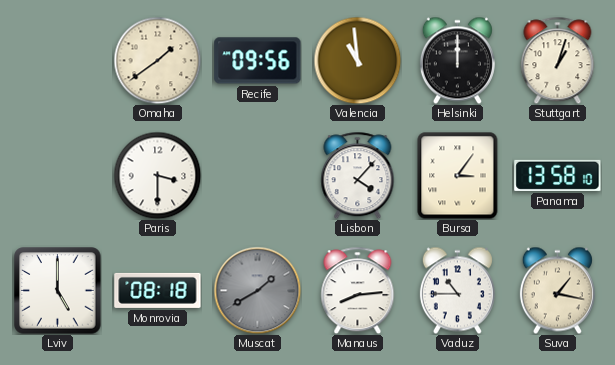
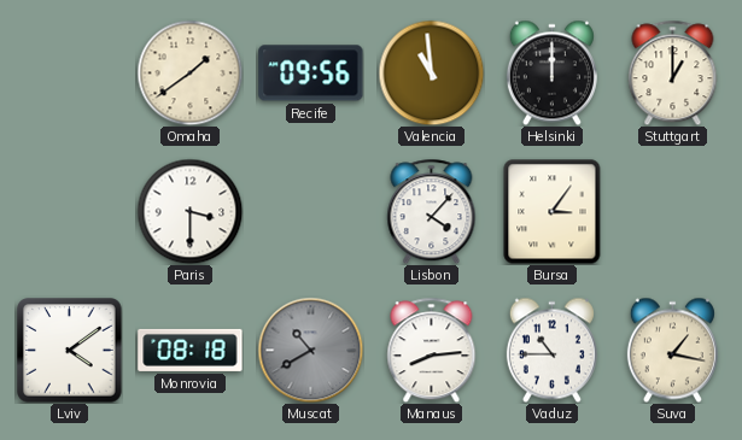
Stuttgart: 1:03 -> 1:00
Panama: 13:58 -> none
Lviv: 5:00 -> 4:09
Muscat: 1:40 -> 10:40
